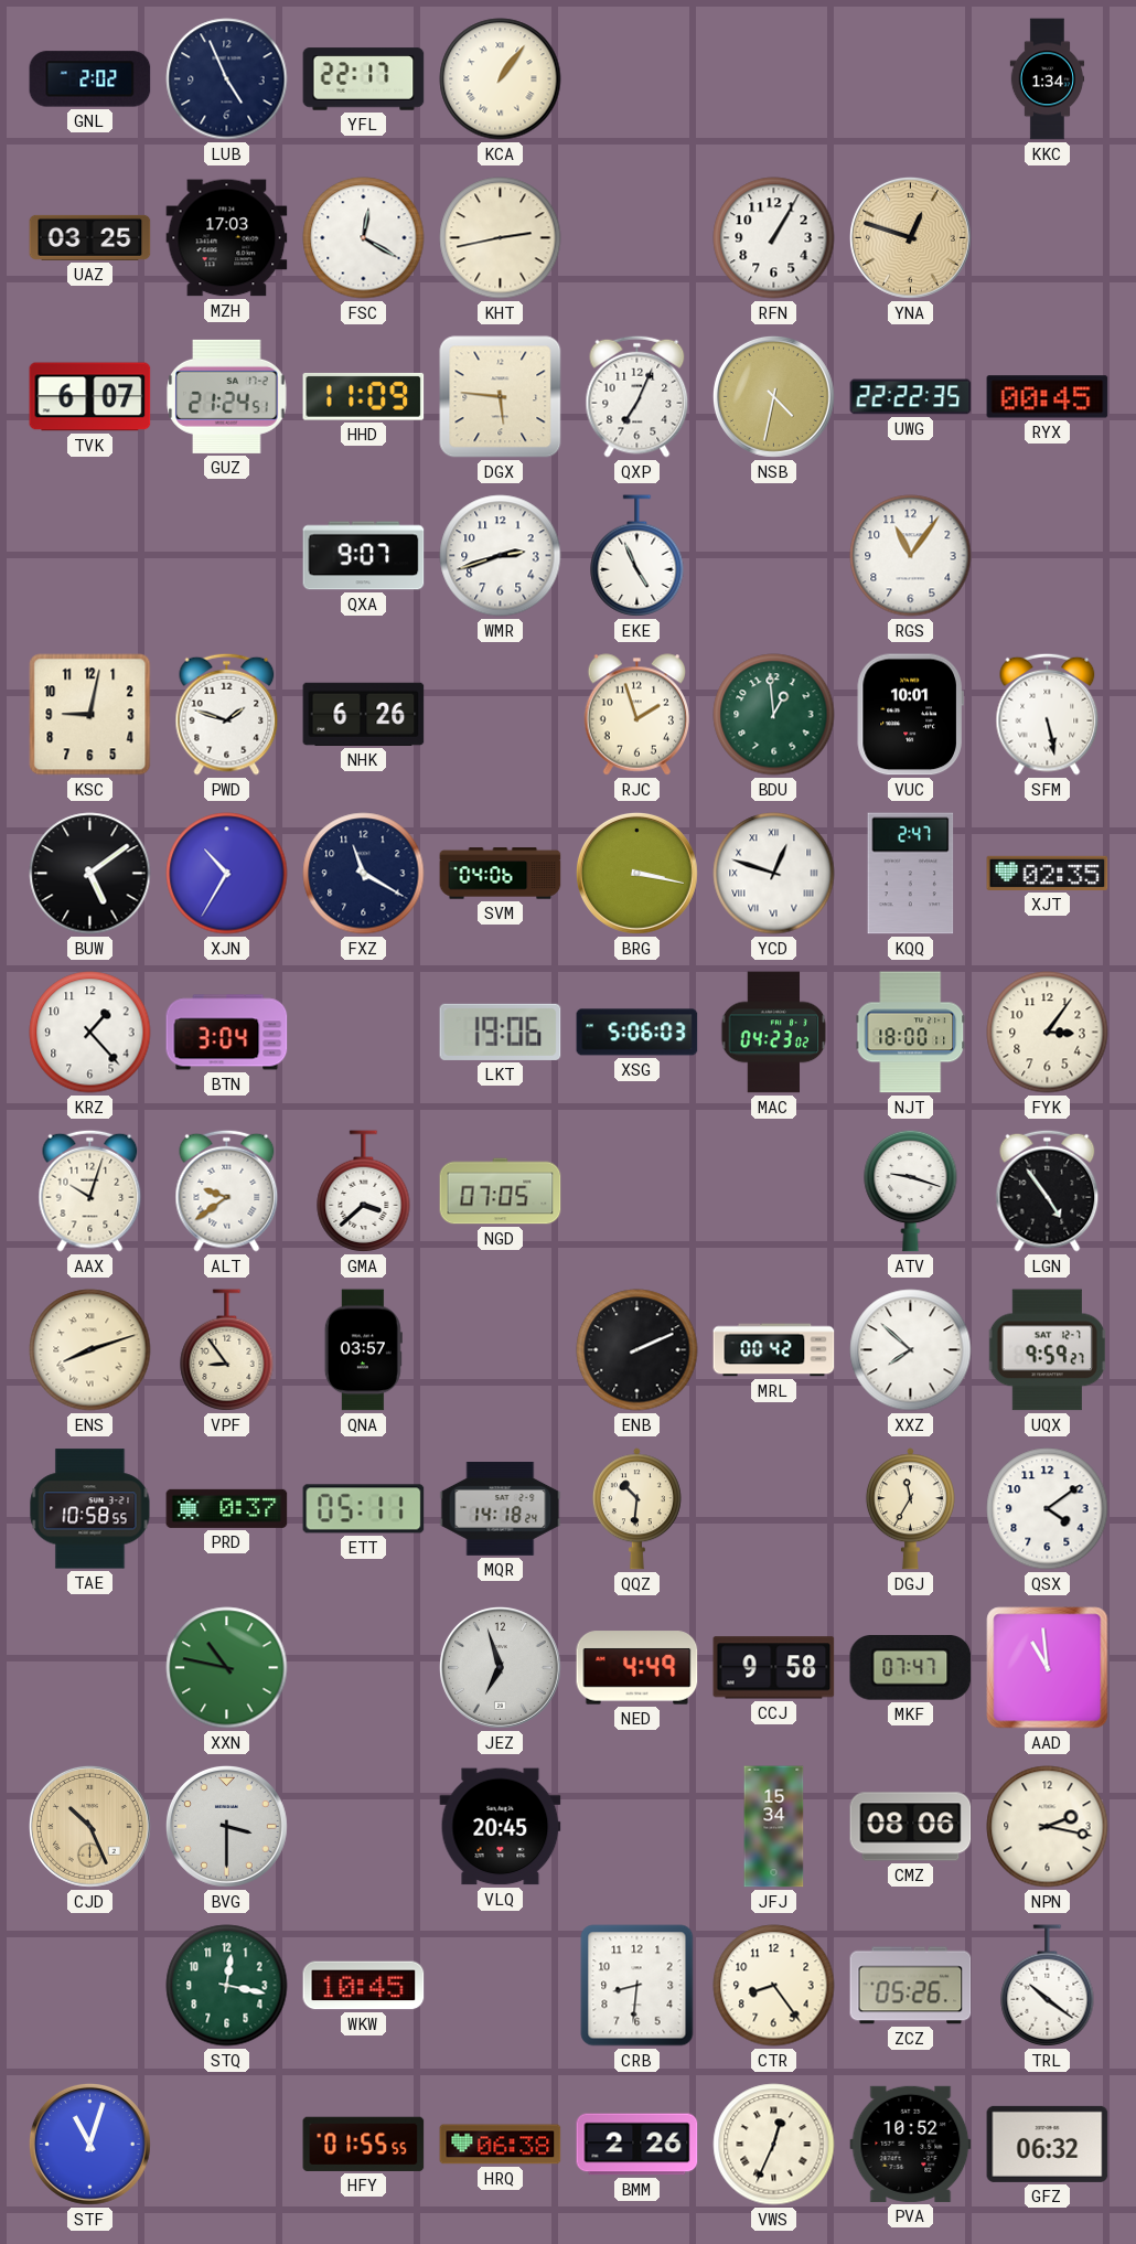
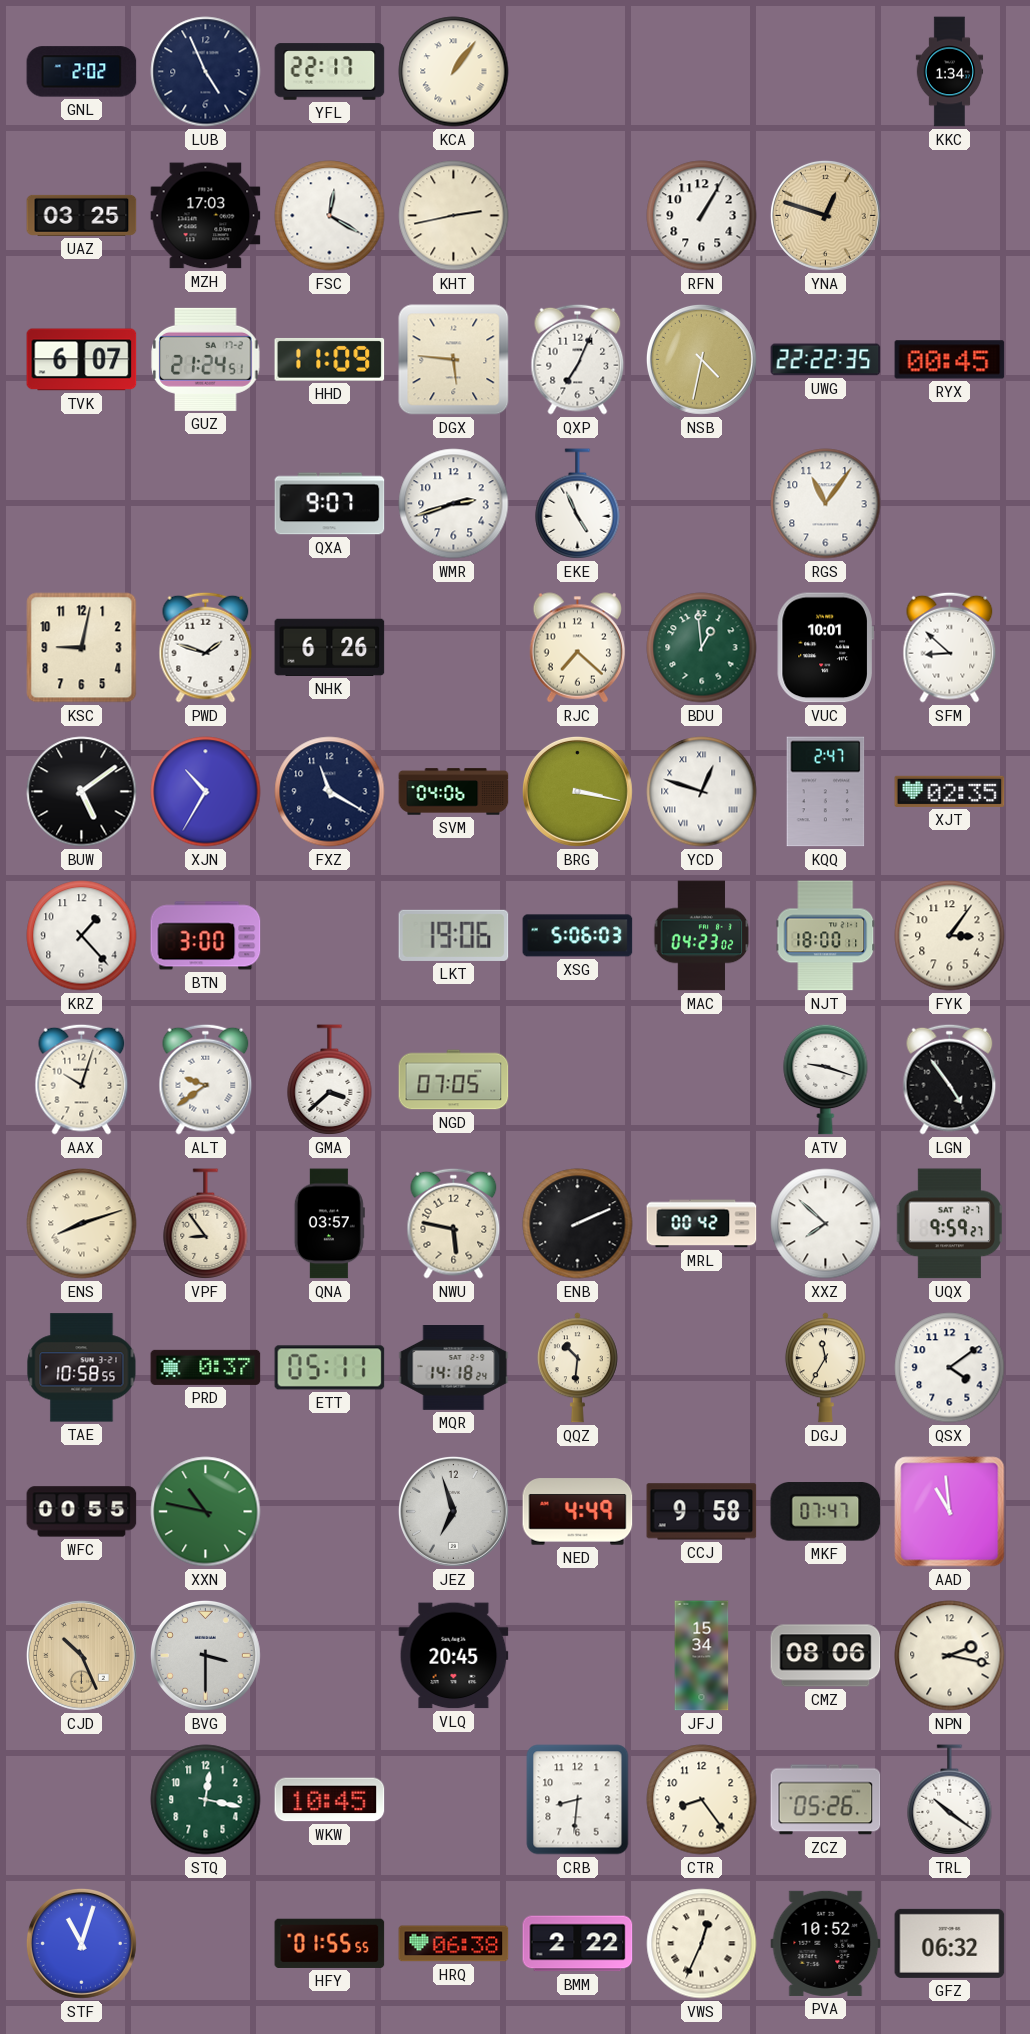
RJC: 1:57 -> 7:22
SFM: 5:28 -> 8:52
BTN: 3:04 -> 3:00
NWU: none -> 5:47
WFC: none -> 00:55
BMM: 2:26 -> 2:22
